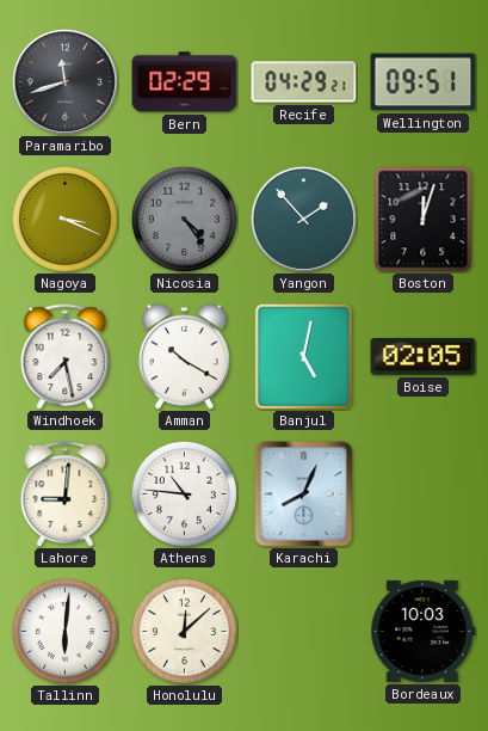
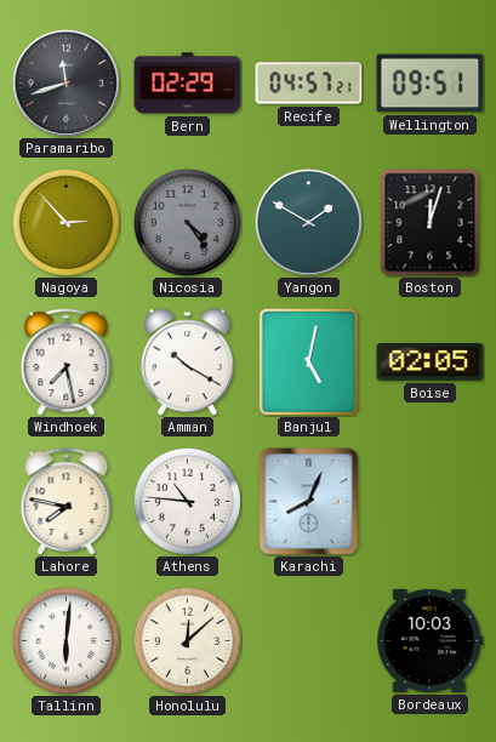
Recife: 04:29 -> 04:57
Nagoya: 3:19 -> 2:53
Yangon: 1:53 -> 1:50
Lahore: 9:01 -> 7:47
